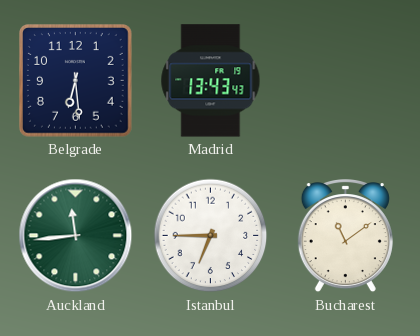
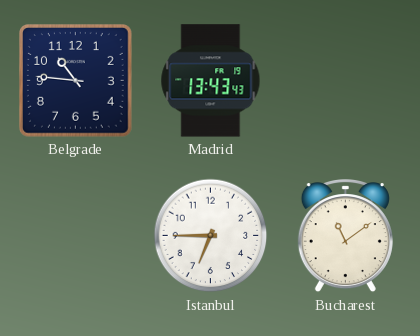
Belgrade: 6:29 -> 10:46
Auckland: 11:44 -> none
